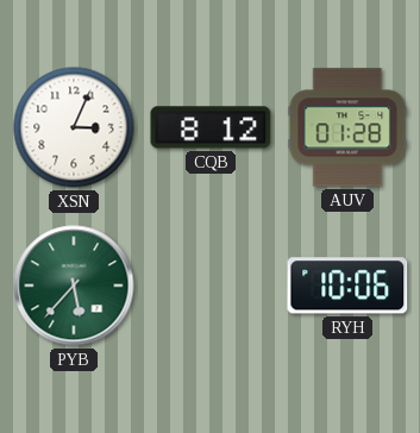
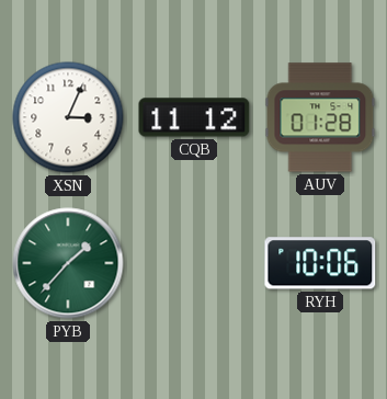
CQB: 8:12 -> 11:12
PYB: 5:37 -> 1:37
